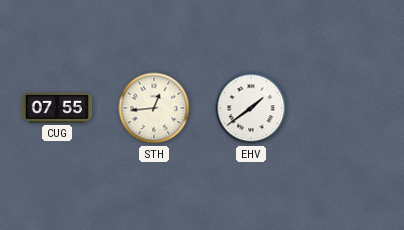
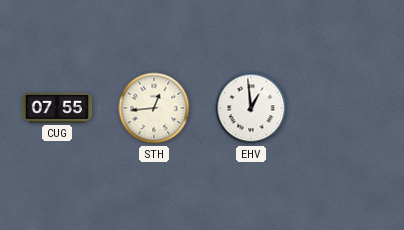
EHV: 1:39 -> 12:59
